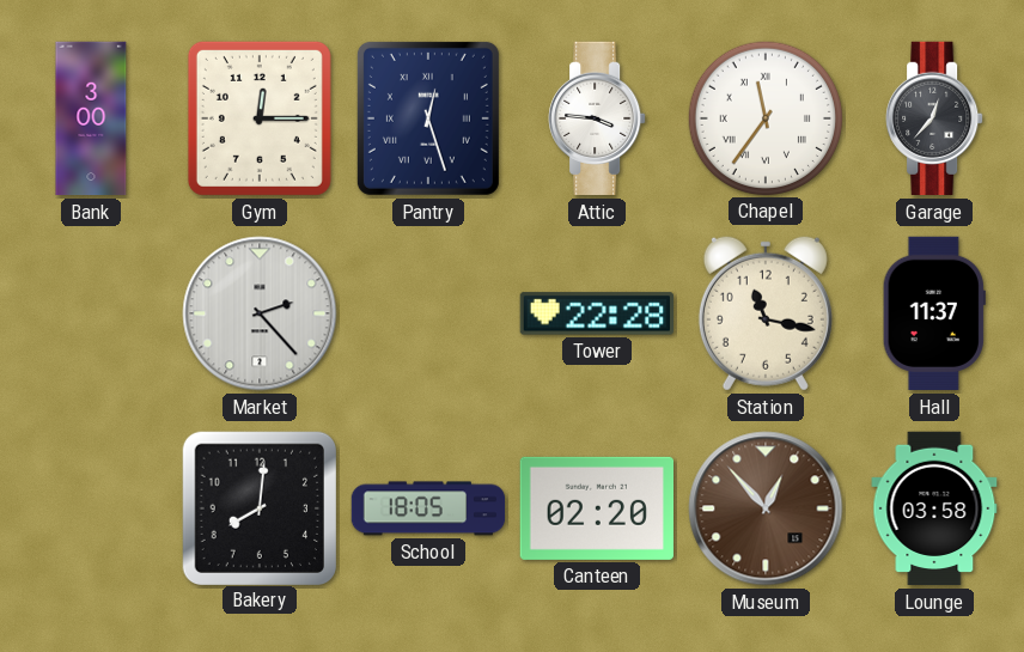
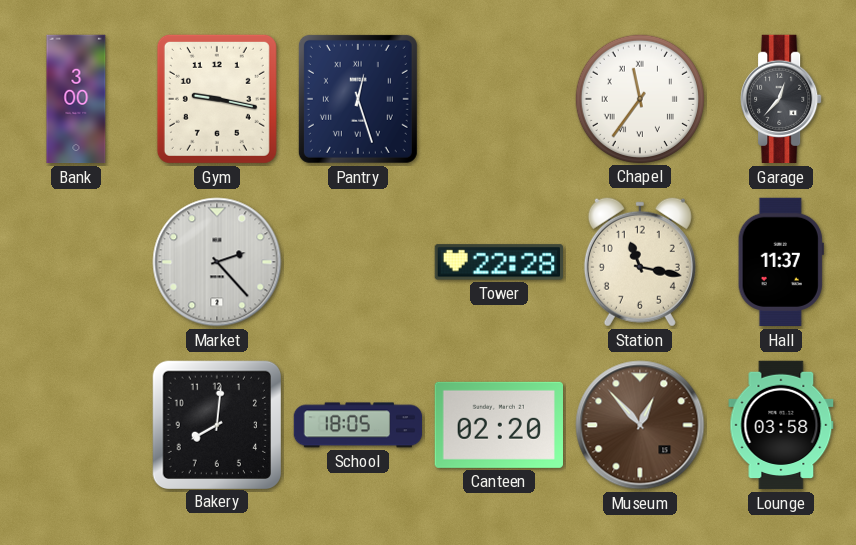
Gym: 12:15 -> 9:17
Attic: 3:46 -> none
